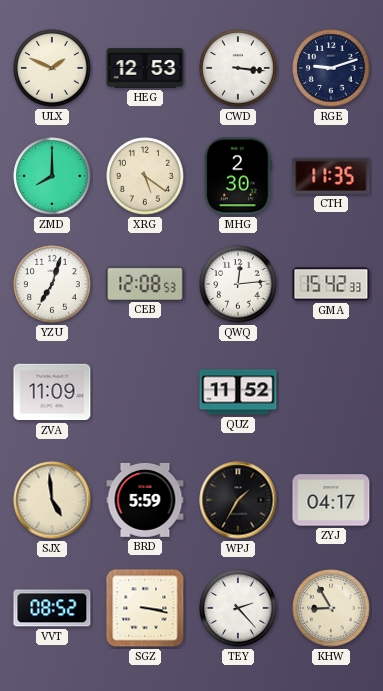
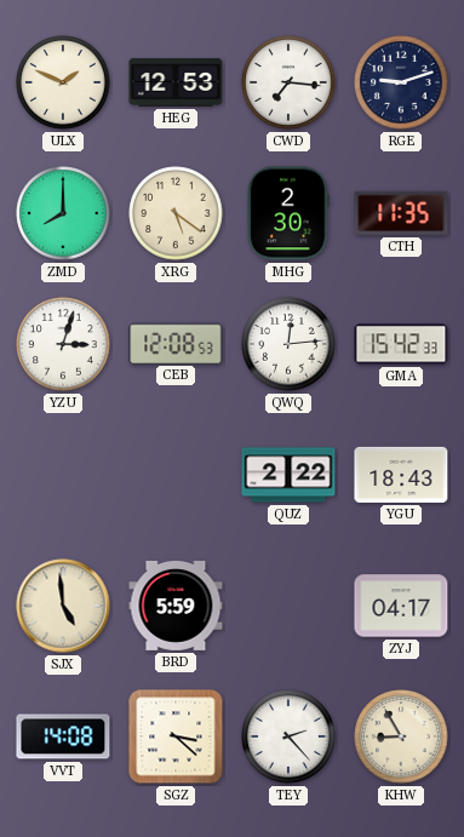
CWD: 3:16 -> 7:16
YZU: 7:03 -> 3:03
ZVA: 11:09 -> none
QUZ: 11:52 -> 2:22
YGU: none -> 18:43
WPJ: 1:35 -> none
VVT: 08:52 -> 14:08
SGZ: 3:17 -> 3:22
